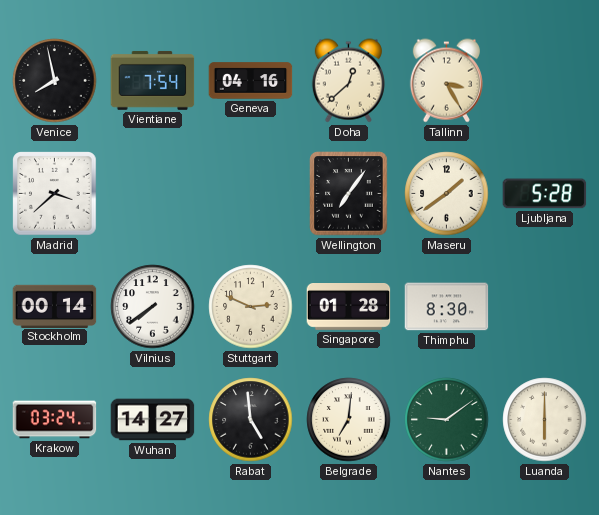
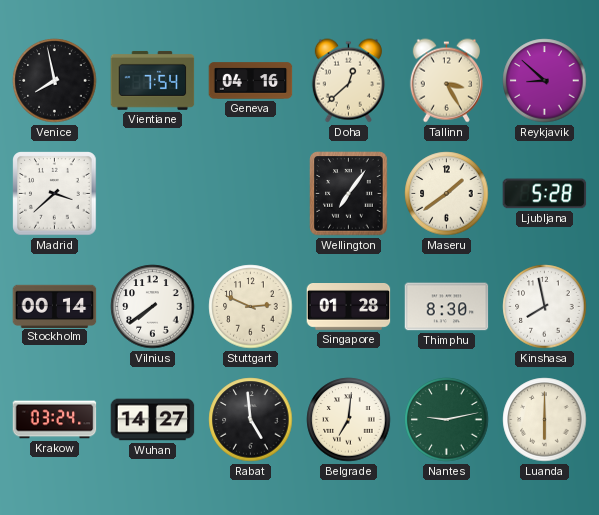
Reykjavik: none -> 8:52
Kinshasa: none -> 7:58
Nantes: 9:09 -> 9:13
